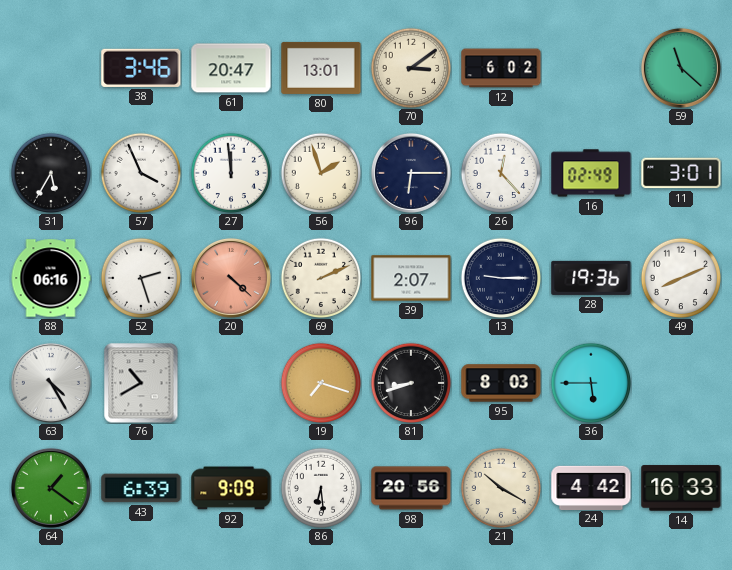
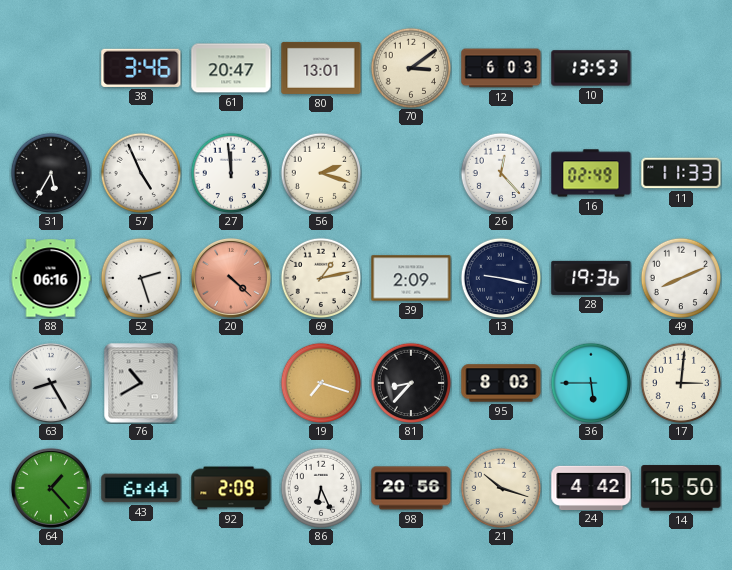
12: 6:02 -> 6:03
10: none -> 13:53
59: 11:22 -> none
57: 3:56 -> 4:56
56: 1:57 -> 2:18
96: 6:15 -> none
11: 3:01 -> 11:33
69: 2:11 -> 1:13
39: 2:07 -> 2:09
13: 9:15 -> 9:17
63: 4:25 -> 8:25
81: 8:42 -> 8:37
17: none -> 3:01
64: 1:21 -> 1:23
43: 6:39 -> 6:44
92: 9:09 -> 2:09
86: 6:29 -> 6:26
21: 10:20 -> 10:18
14: 16:33 -> 15:50
